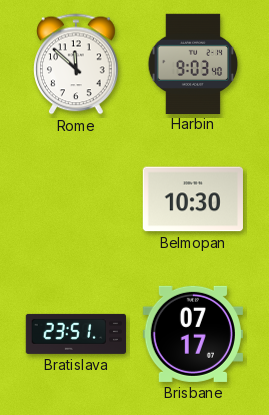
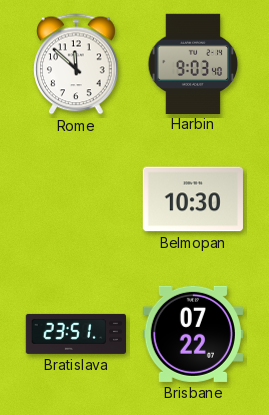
Brisbane: 07:17 -> 07:22
